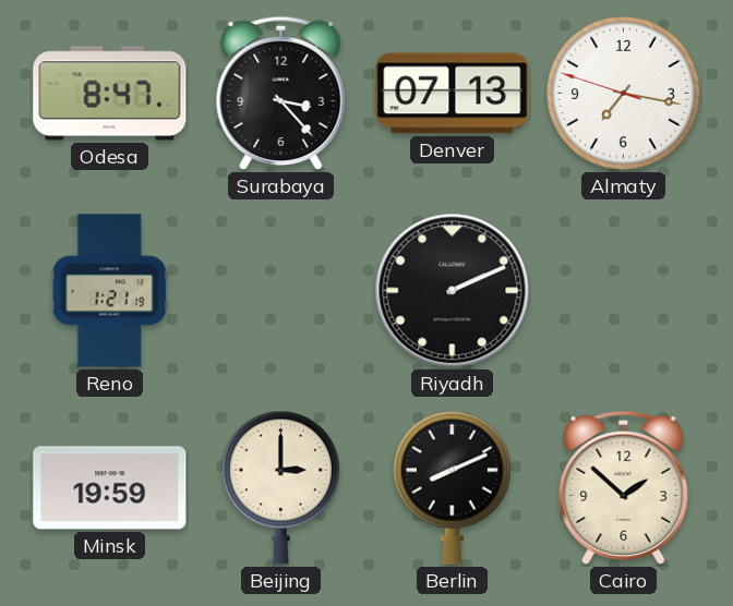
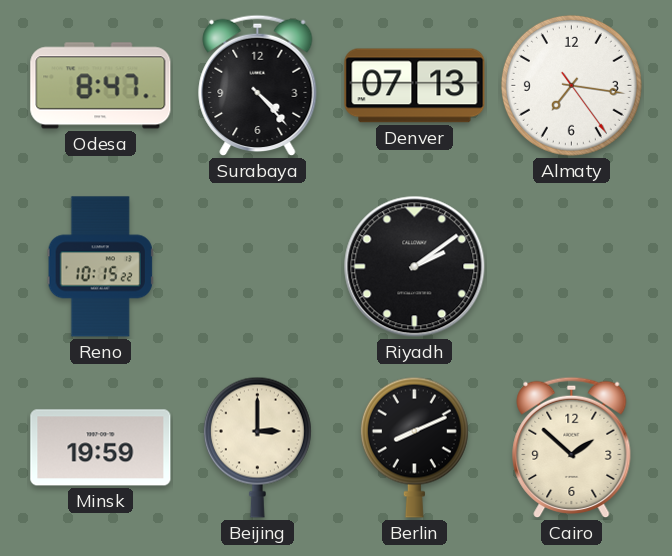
Surabaya: 3:23 -> 4:23
Almaty: 7:16:48 -> 7:16:24
Reno: 1:21 -> 10:15
Riyadh: 2:11 -> 2:09
